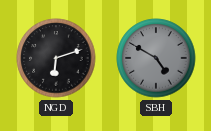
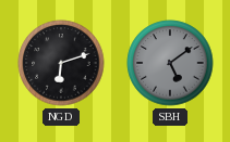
SBH: 4:50 -> 5:09
